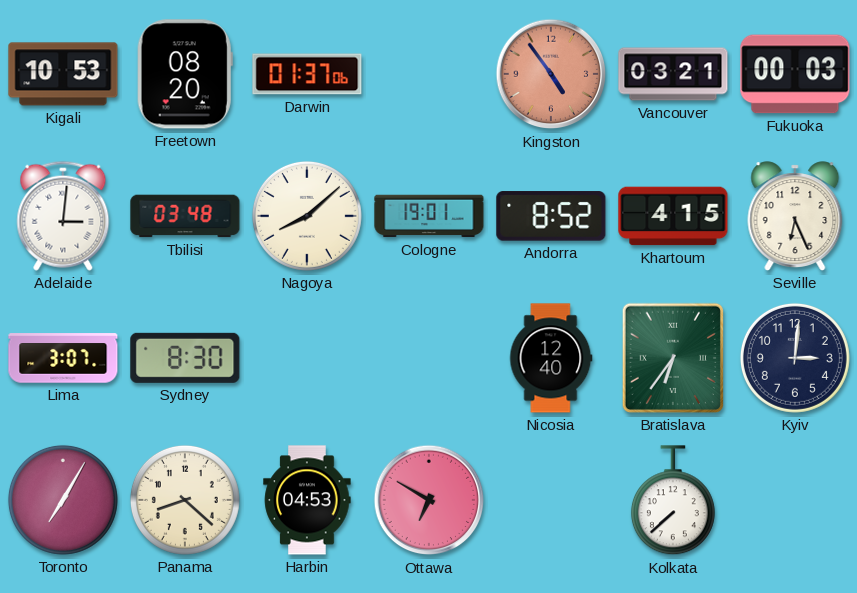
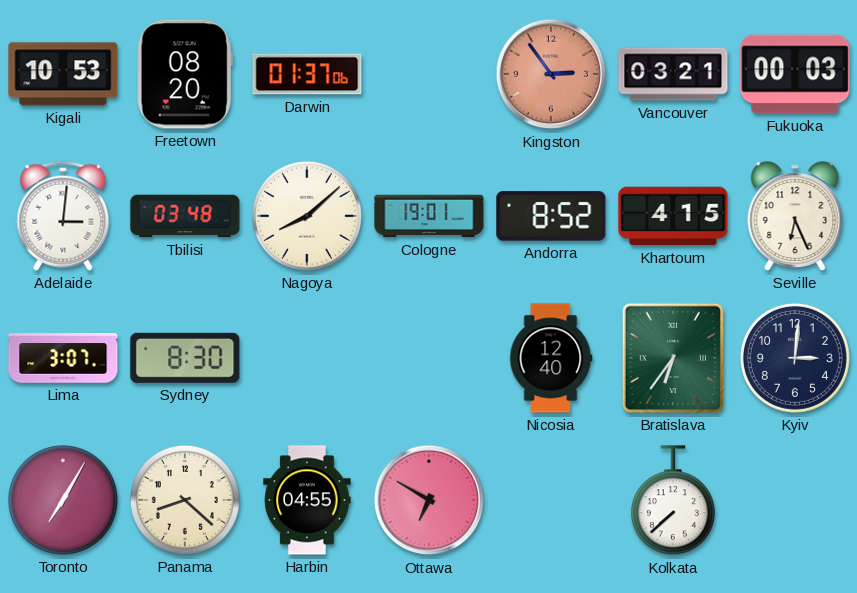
Kingston: 4:54 -> 2:54
Harbin: 04:53 -> 04:55
